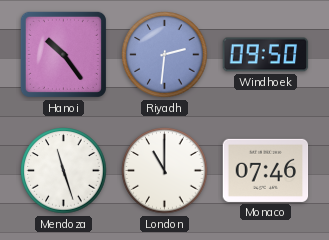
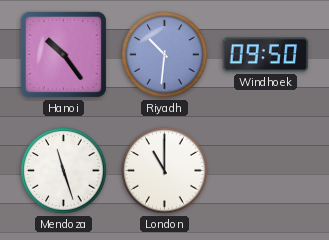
Riyadh: 2:31 -> 10:31
Monaco: 07:46 -> none
